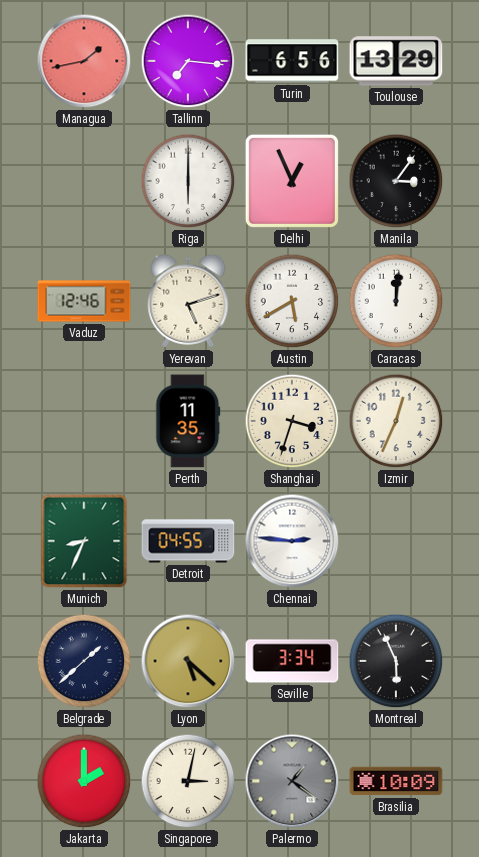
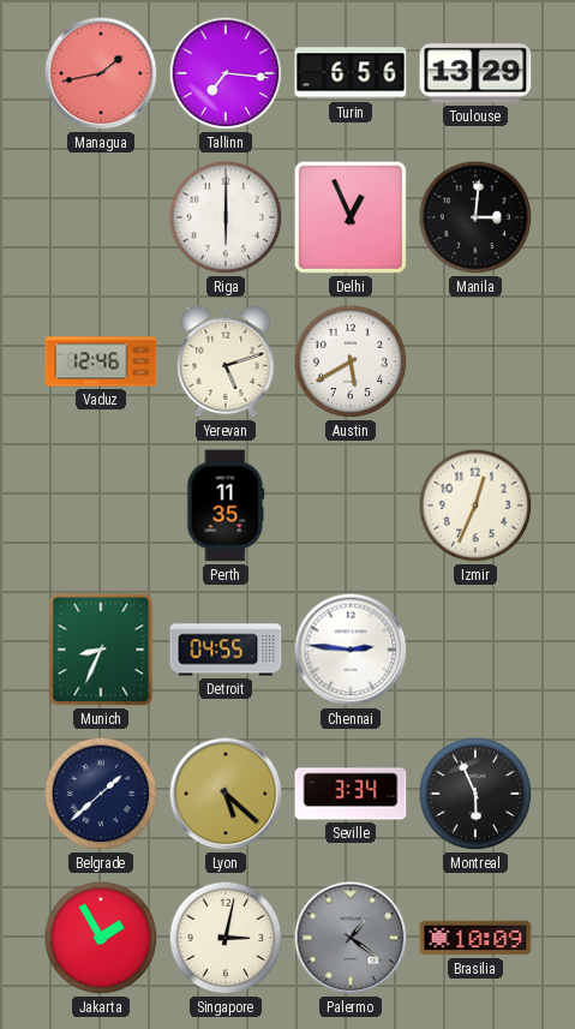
Manila: 3:06 -> 3:01
Caracas: 12:01 -> none
Shanghai: 3:33 -> none
Jakarta: 2:00 -> 1:55
